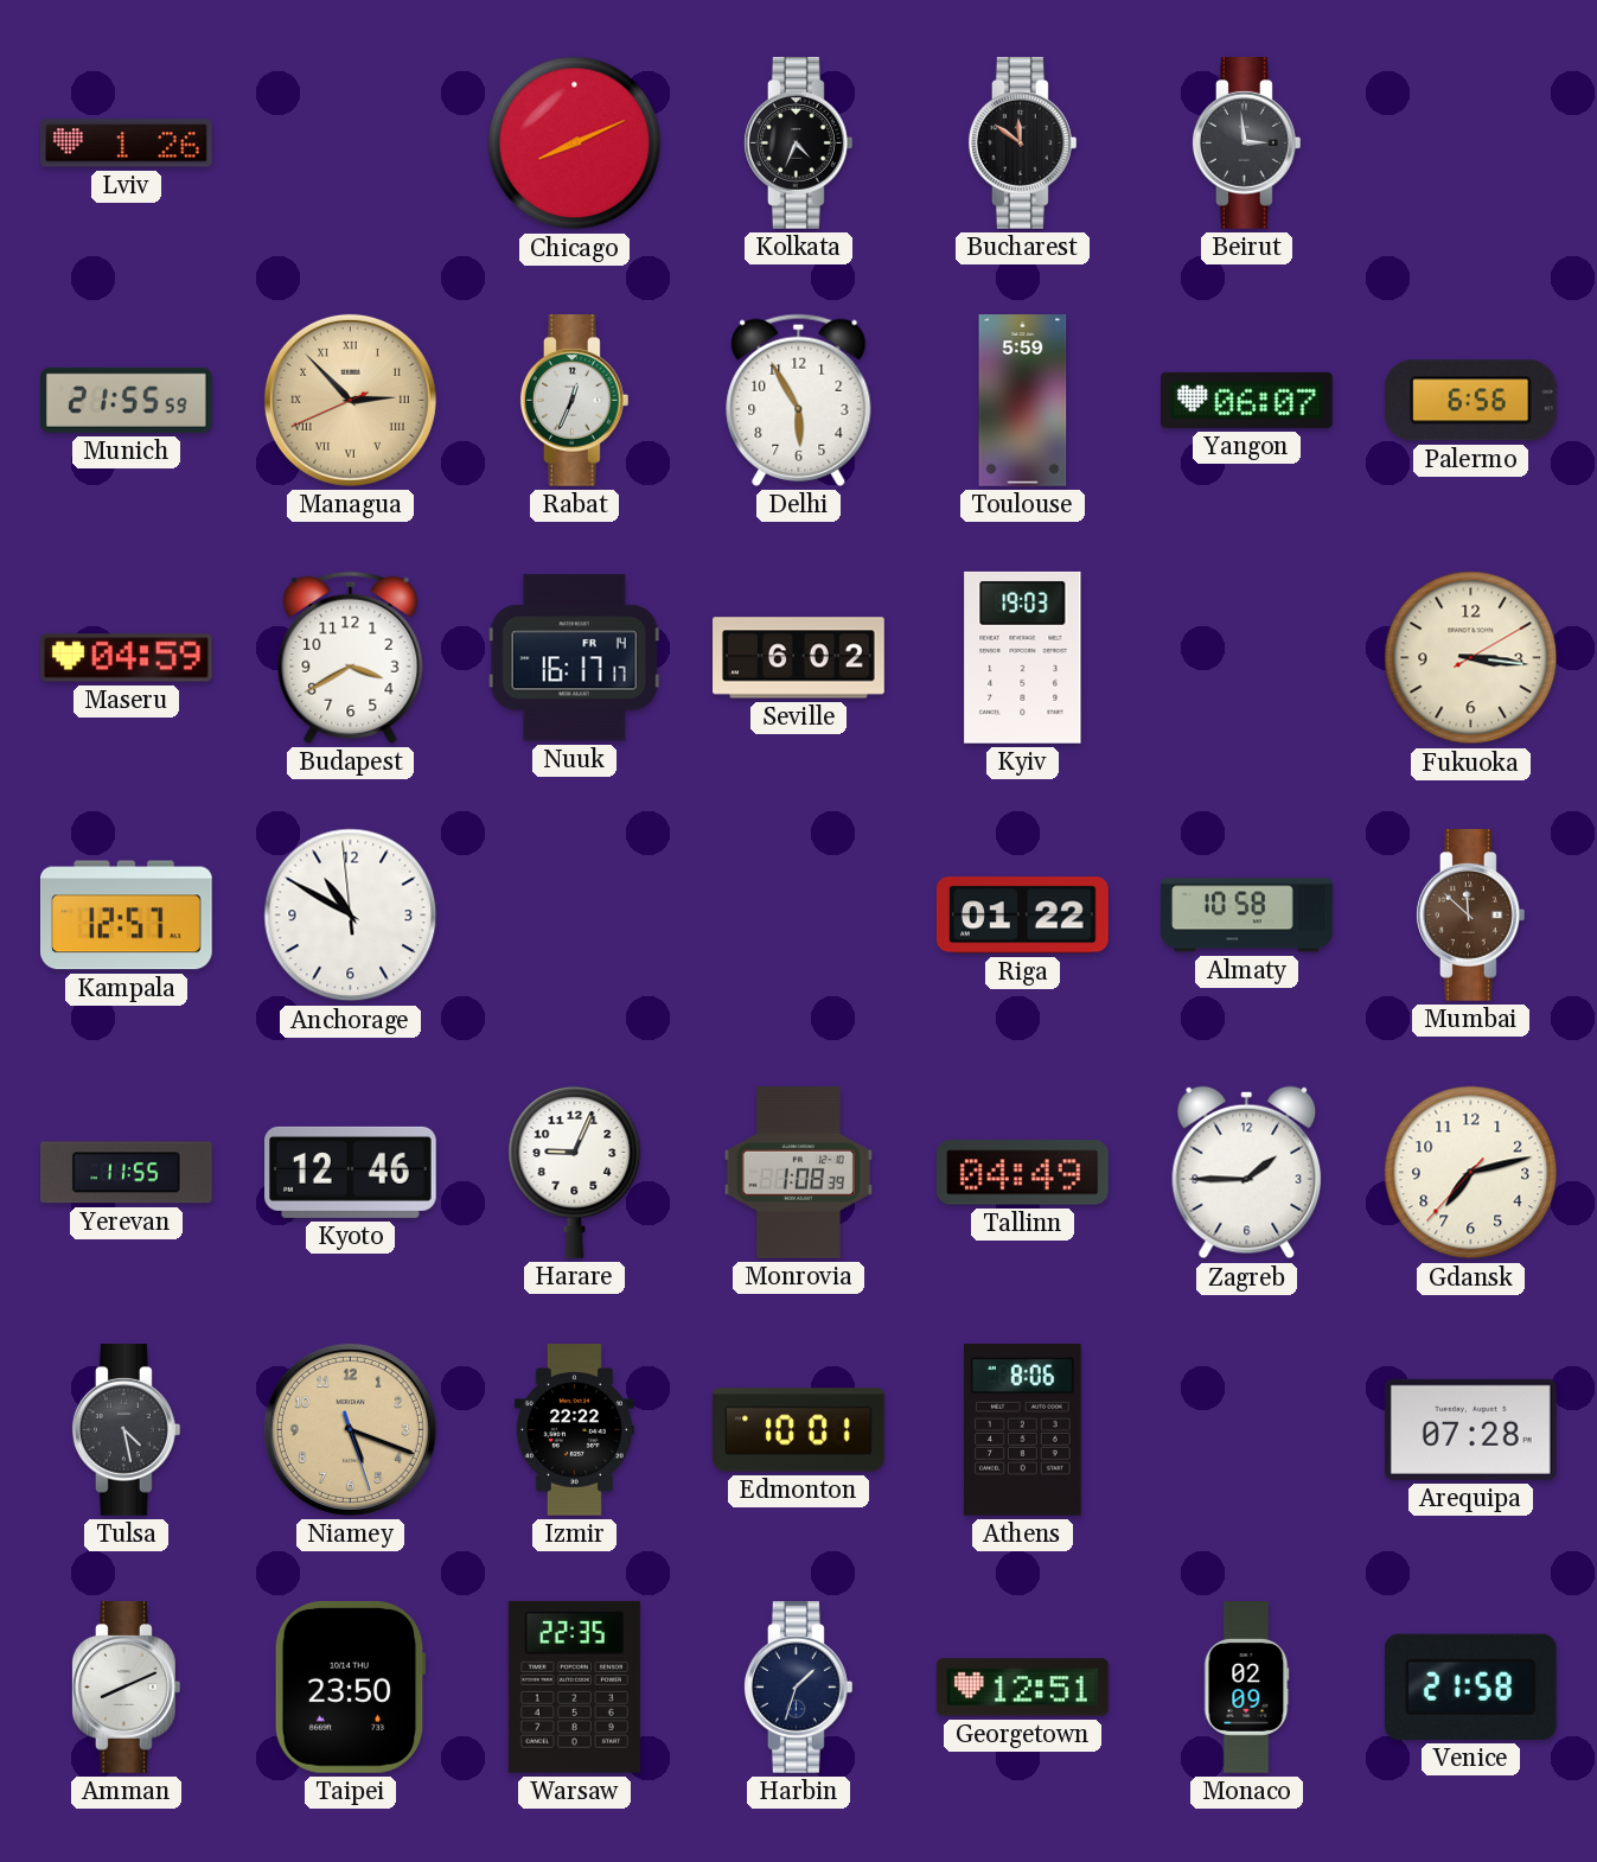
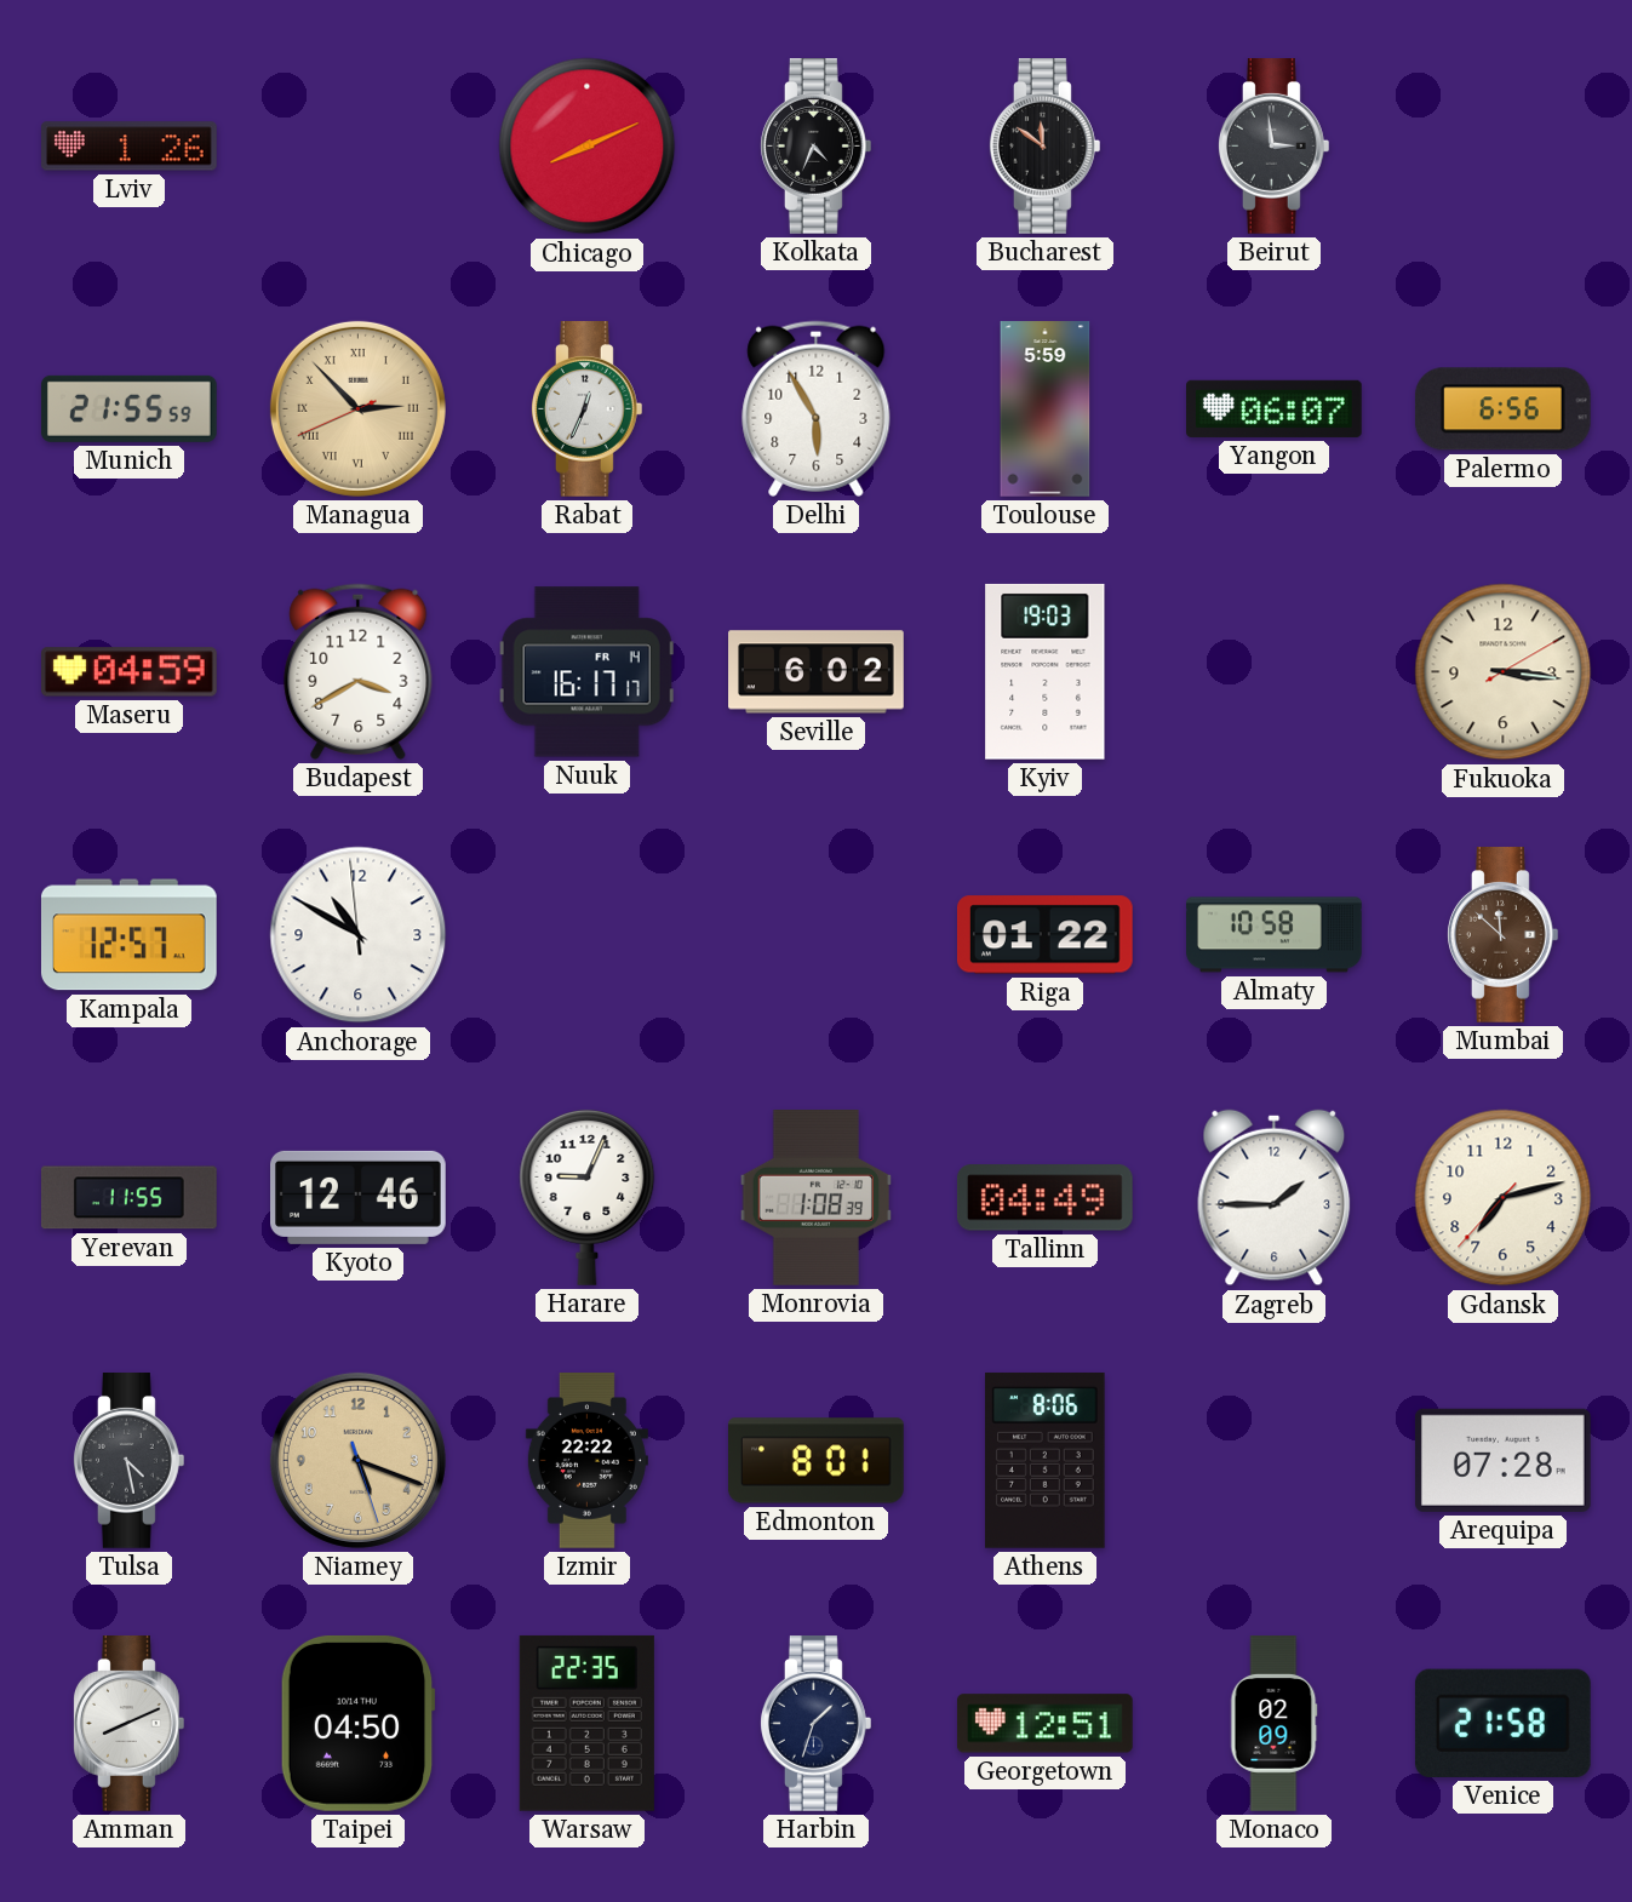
Edmonton: 10:01 -> 8:01
Taipei: 23:50 -> 04:50
